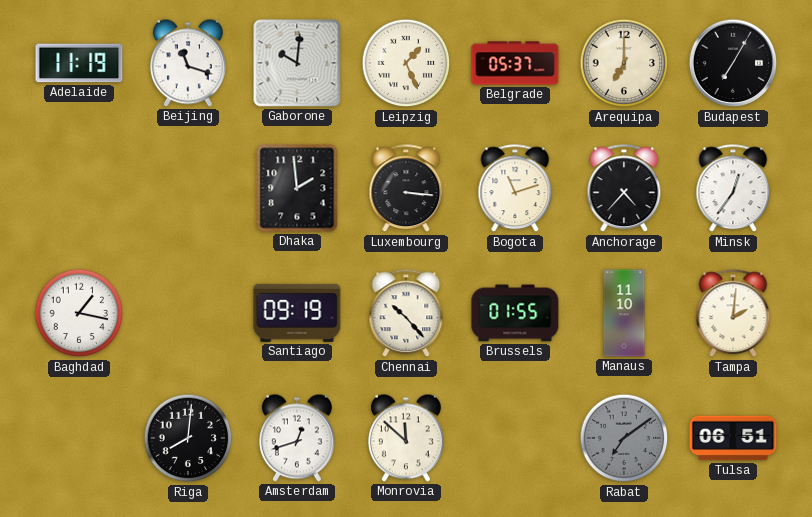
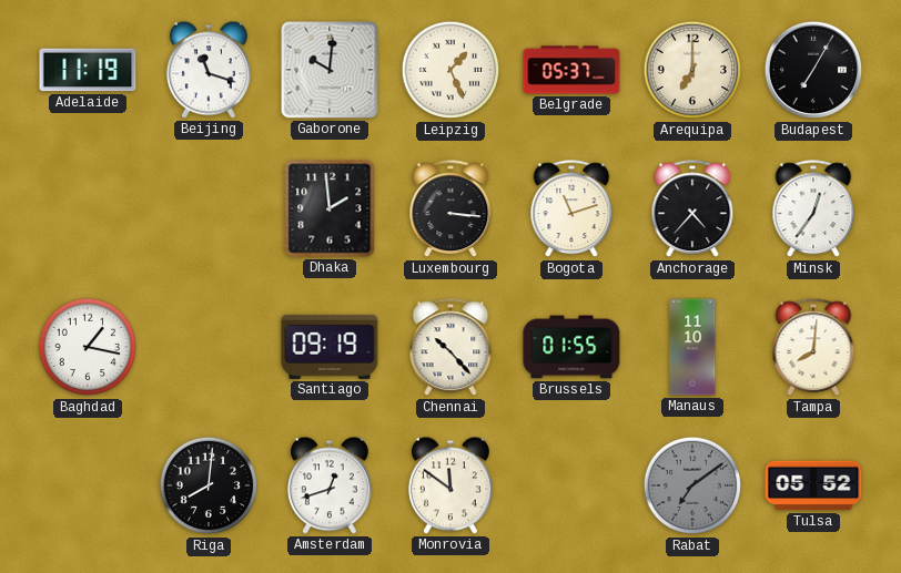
Tampa: 2:01 -> 8:01
Monrovia: 11:52 -> 11:51
Tulsa: 06:51 -> 05:52
